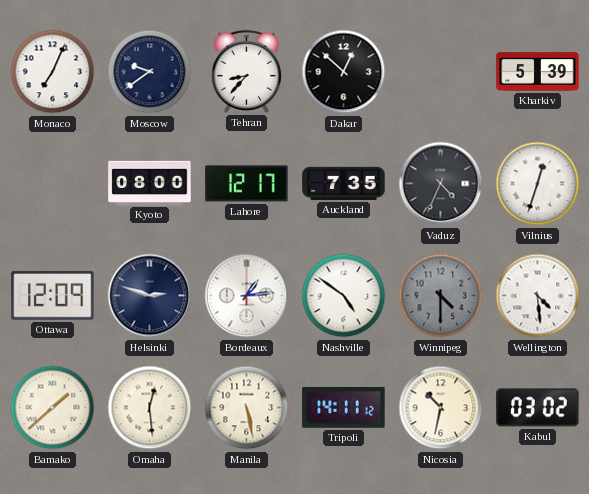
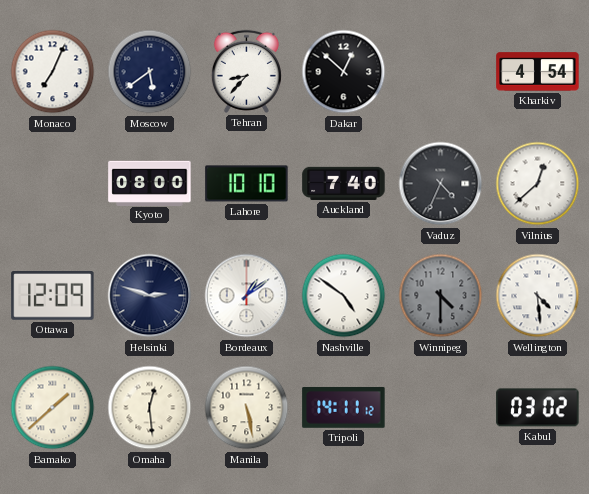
Moscow: 9:39 -> 5:39
Kharkiv: 5:39 -> 4:54
Lahore: 12:17 -> 10:10
Auckland: 7:35 -> 7:40
Vilnius: 12:33 -> 12:38
Bordeaux: 1:14 -> 1:09
Nicosia: 10:32 -> none
